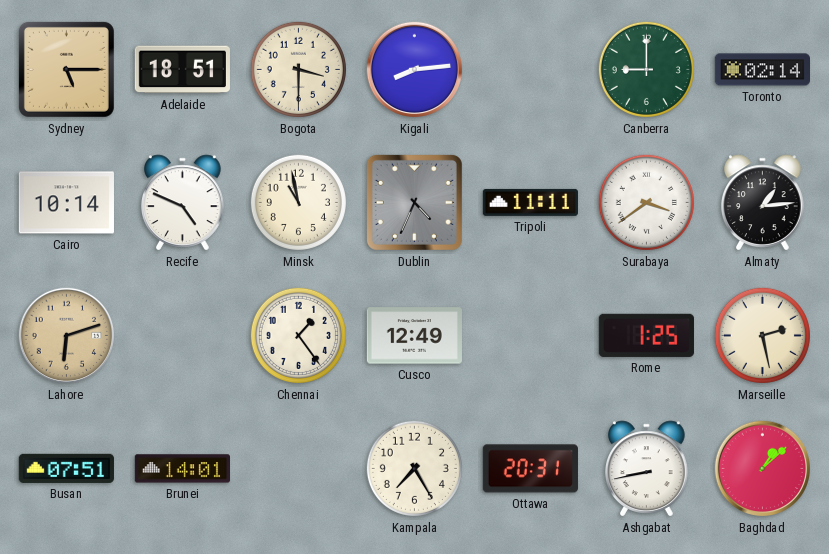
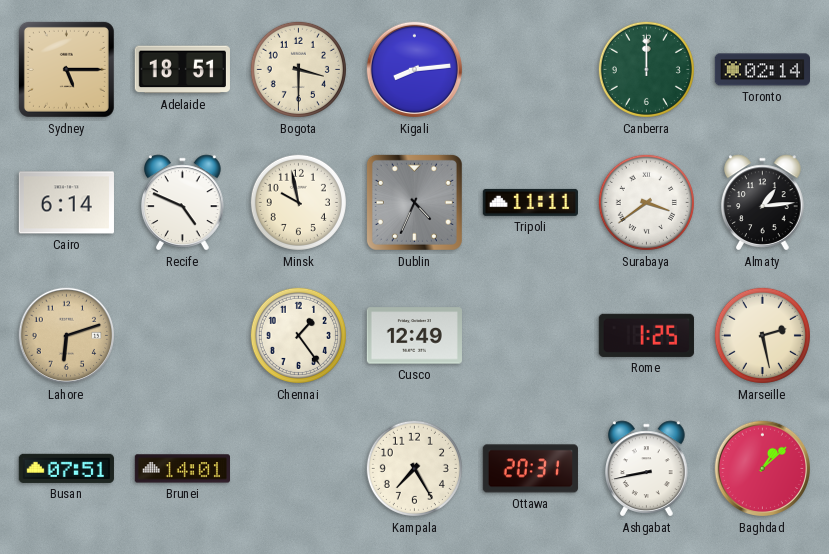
Canberra: 9:00 -> 12:00
Cairo: 10:14 -> 6:14
Minsk: 10:58 -> 9:58
